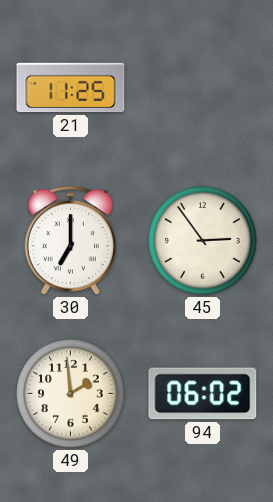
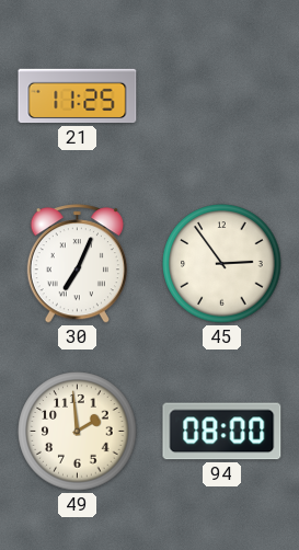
30: 7:00 -> 7:04
94: 06:02 -> 08:00
